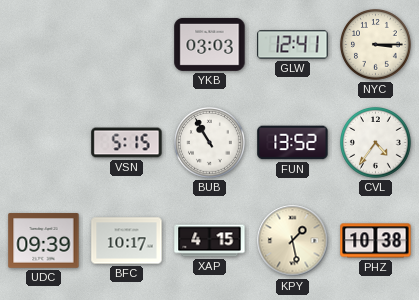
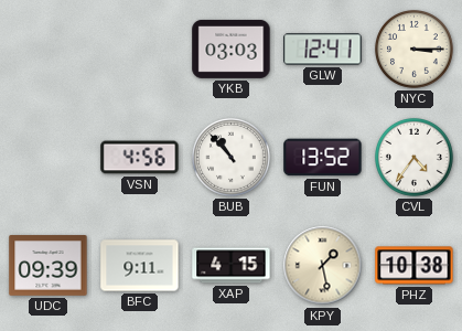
VSN: 5:15 -> 4:56
BUB: 10:55 -> 10:53
BFC: 10:17 -> 9:11
